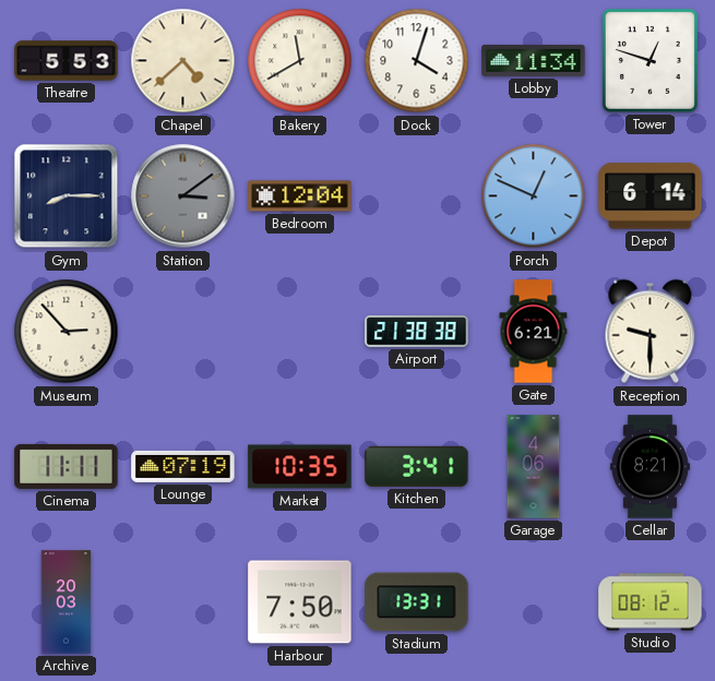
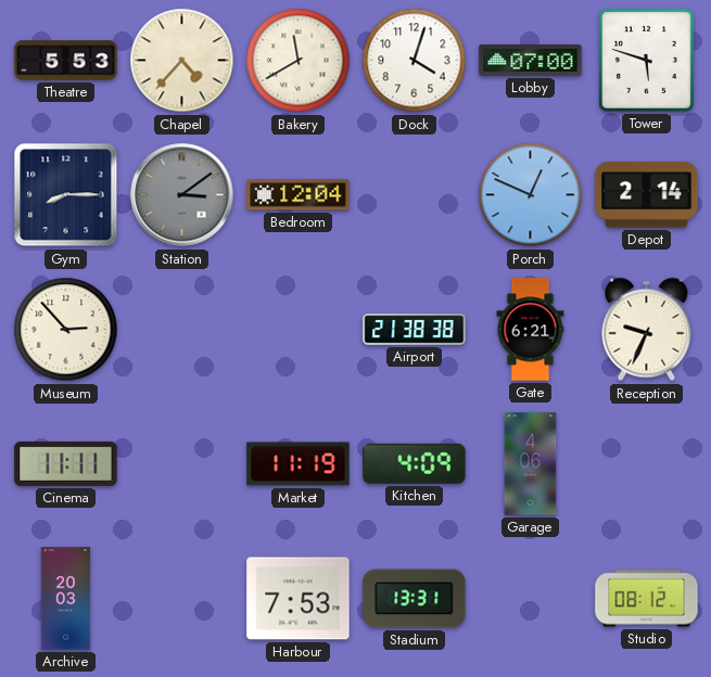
Chapel: 4:38 -> 4:37
Lobby: 11:34 -> 07:00
Tower: 12:48 -> 5:48
Depot: 6:14 -> 2:14
Reception: 9:30 -> 9:34
Lounge: 07:19 -> none
Market: 10:35 -> 11:19
Kitchen: 3:41 -> 4:09
Cellar: 8:21 -> none
Harbour: 7:50 -> 7:53
